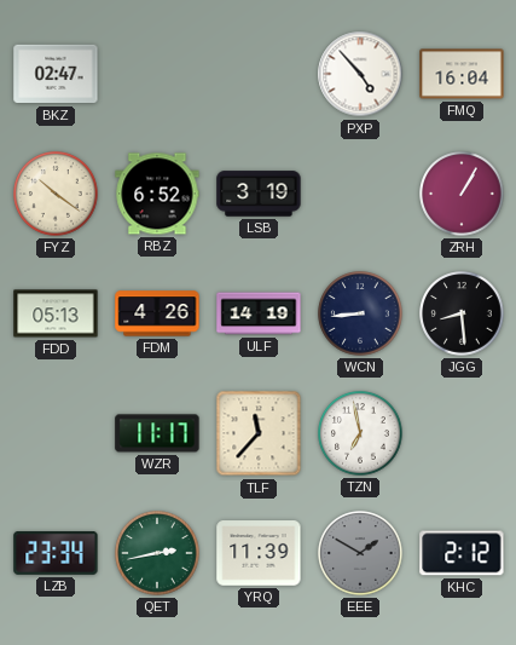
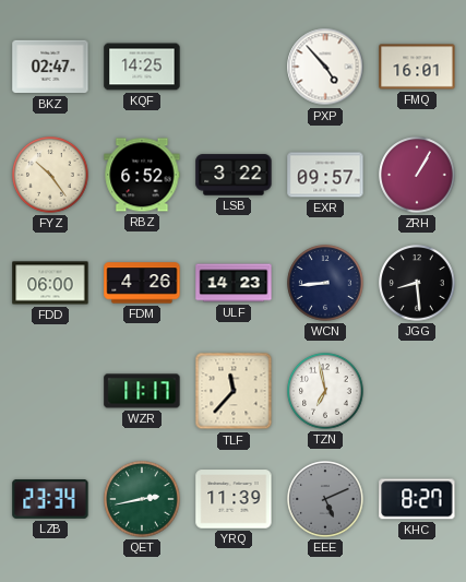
KQF: none -> 14:25
FMQ: 16:04 -> 16:01
FYZ: 10:21 -> 10:24
LSB: 3:19 -> 3:22
EXR: none -> 09:57
FDD: 05:13 -> 06:00
ULF: 14:19 -> 14:23
EEE: 1:50 -> 5:11
KHC: 2:12 -> 8:27
